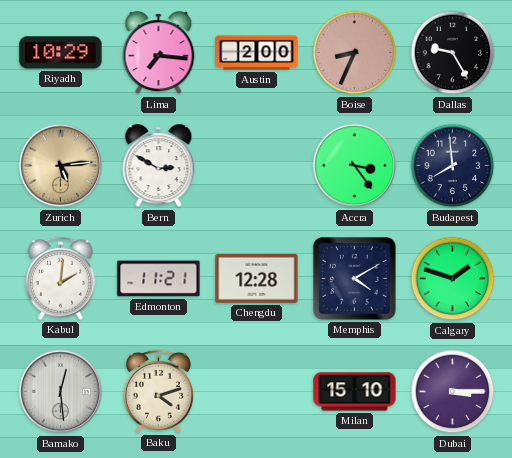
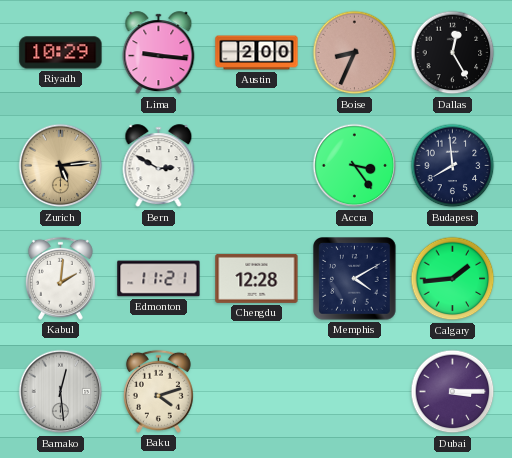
Lima: 7:16 -> 9:16
Dallas: 9:25 -> 12:25
Calgary: 1:48 -> 1:44
Milan: 15:10 -> none
